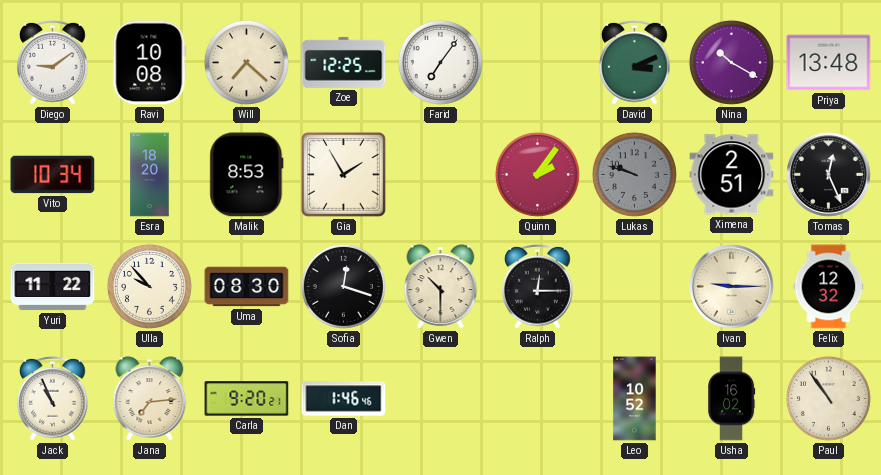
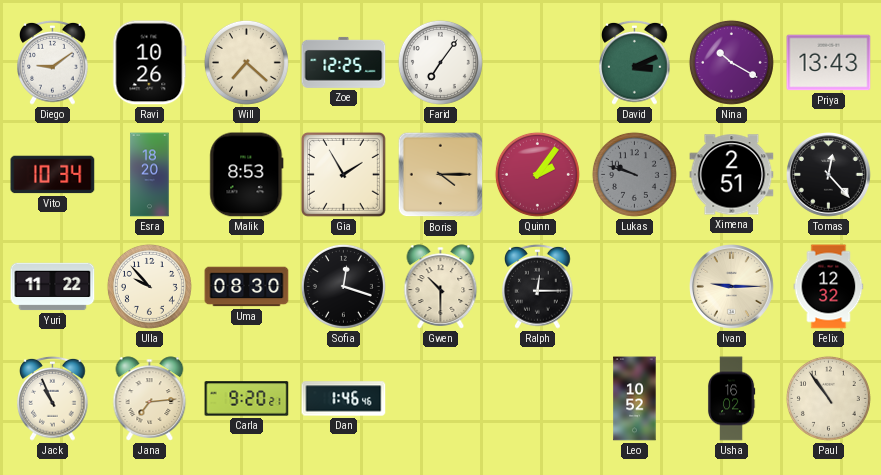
Ravi: 10:08 -> 10:26
Priya: 13:48 -> 13:43
Boris: none -> 4:15
Tomas: 12:26 -> 12:23
